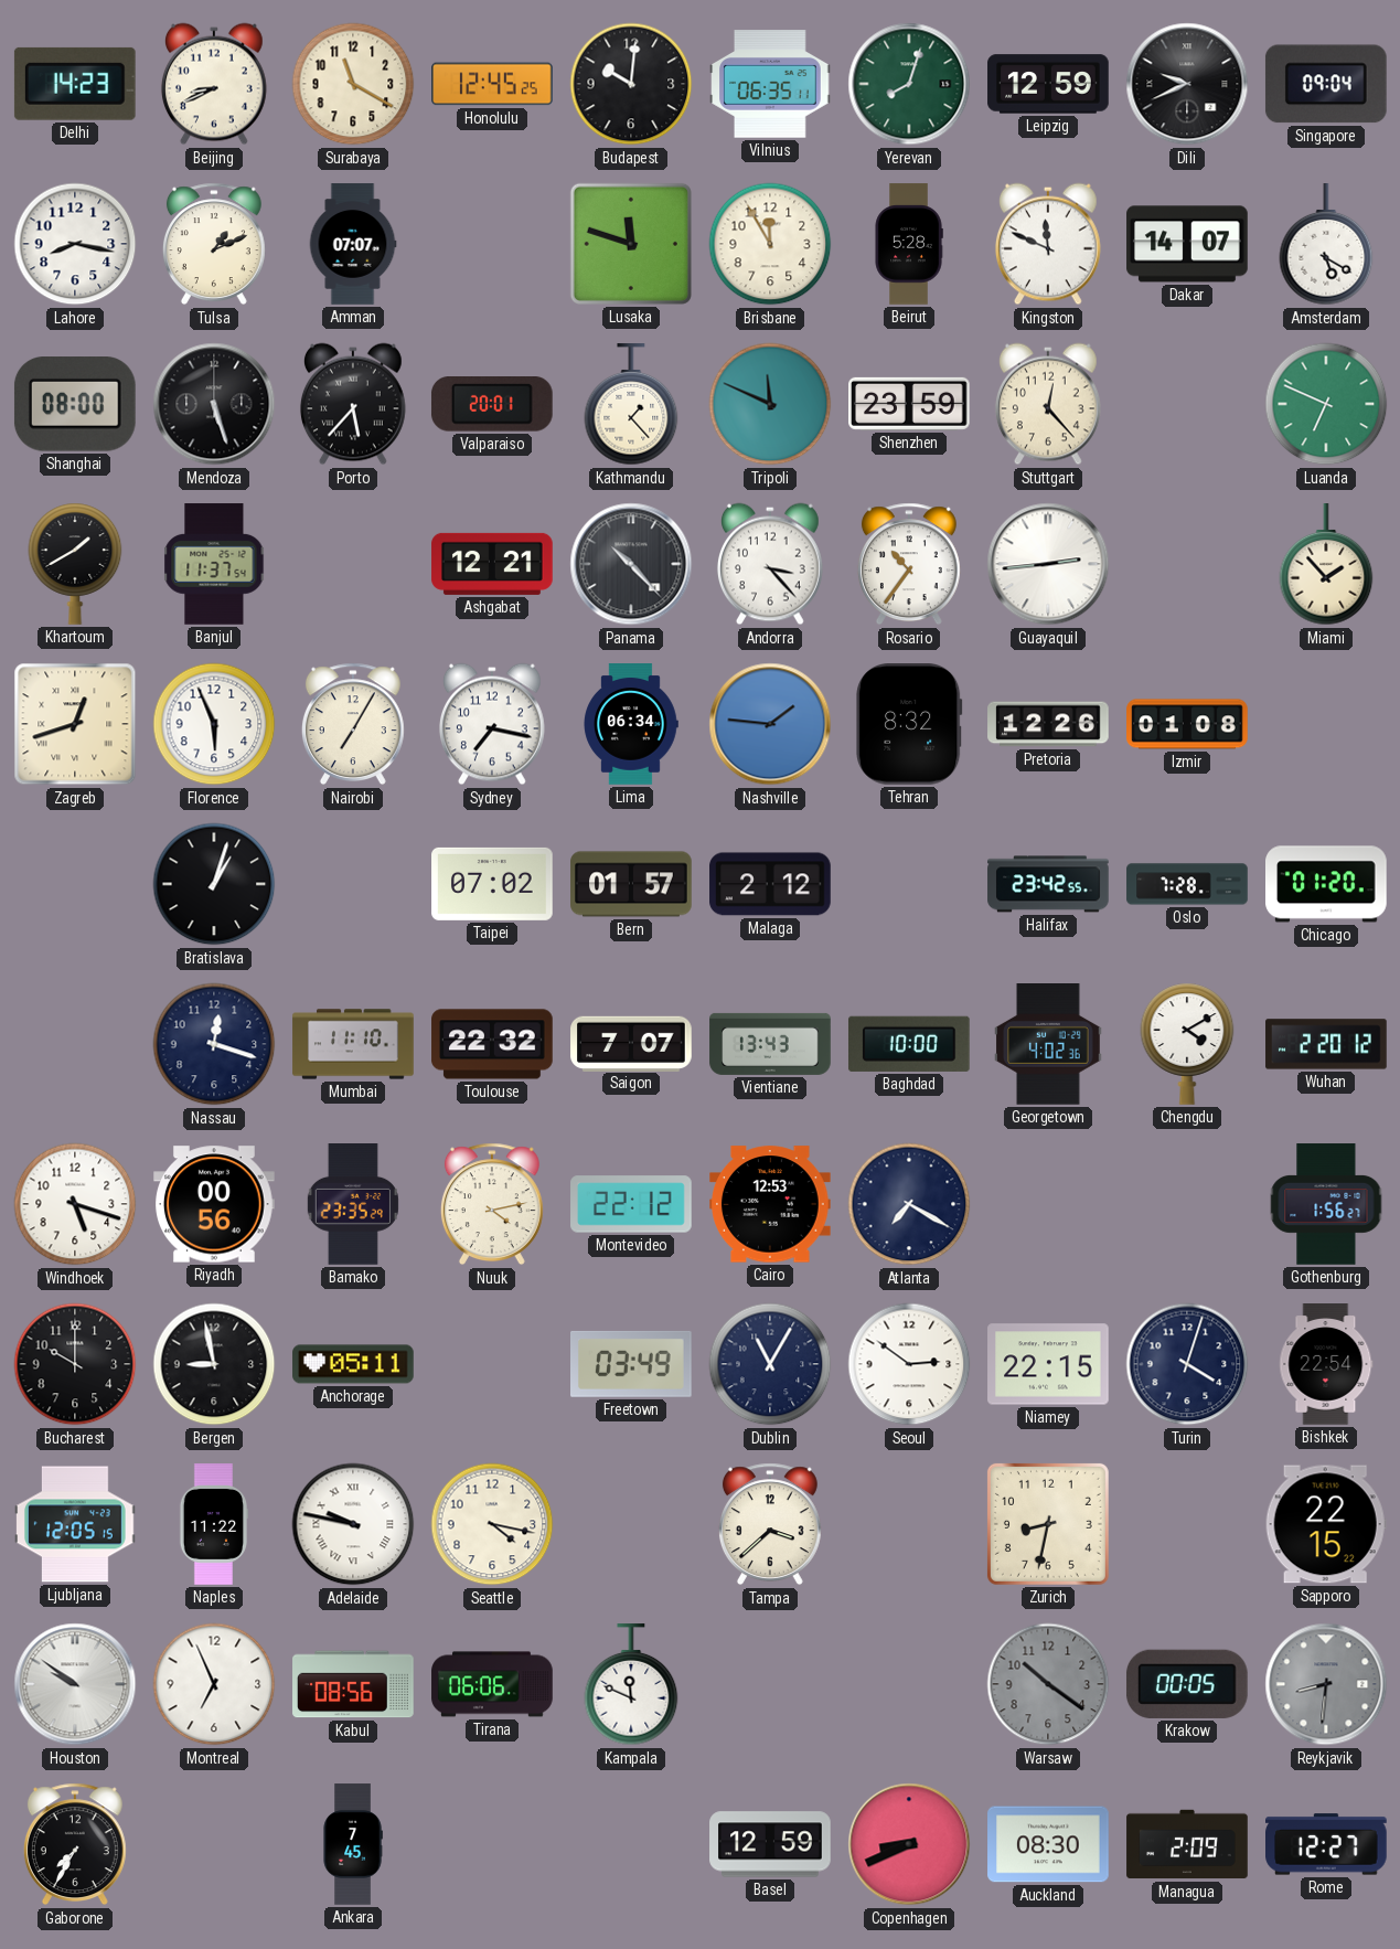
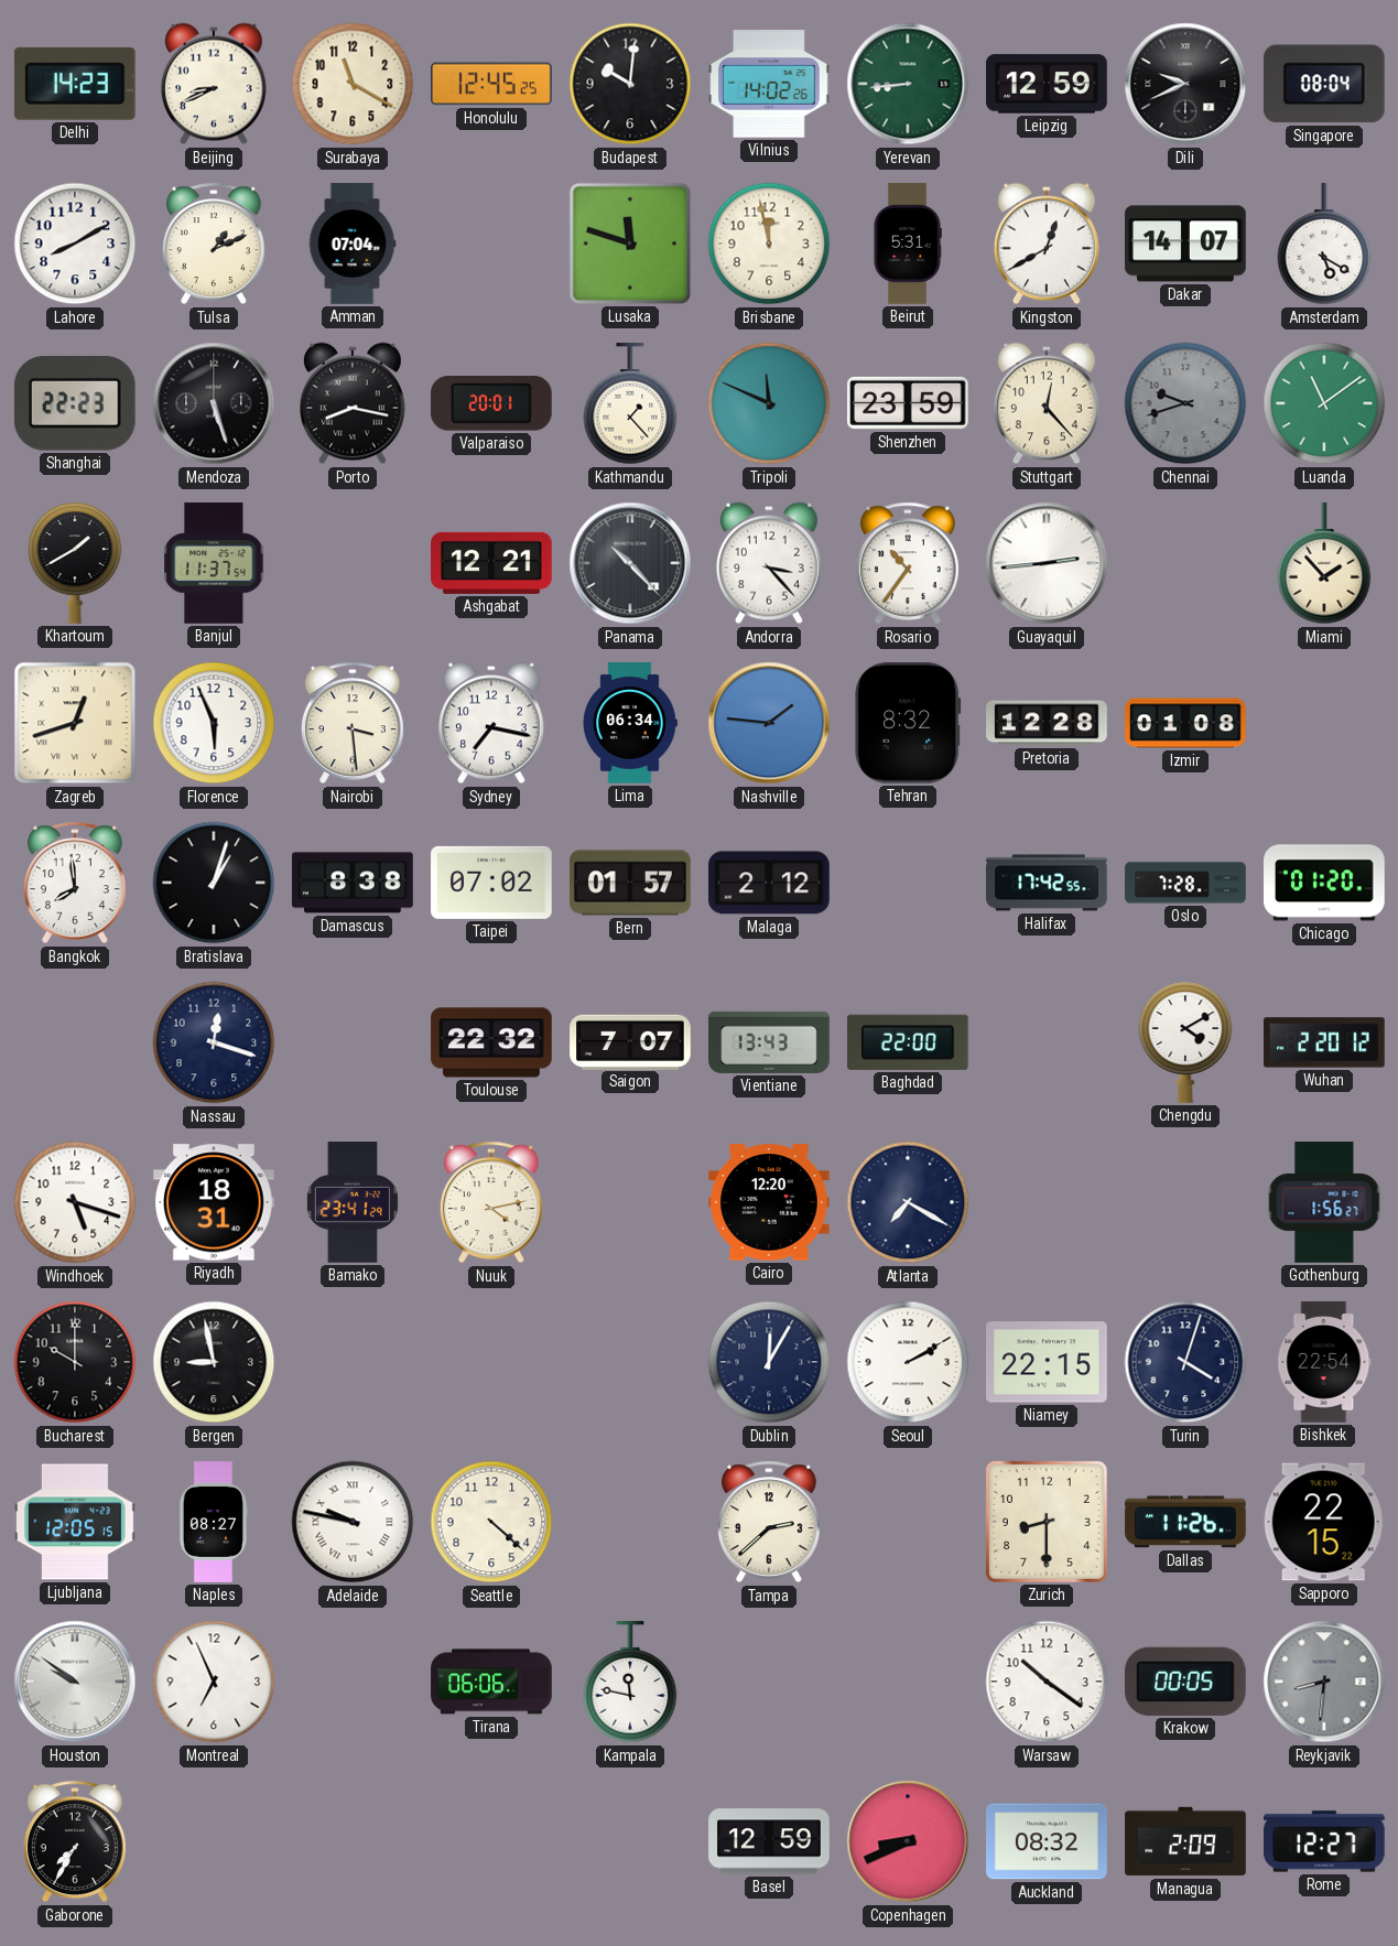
Vilnius: 06:35 -> 14:02
Yerevan: 8:03 -> 8:44
Singapore: 09:04 -> 08:04
Lahore: 8:17 -> 8:10
Amman: 07:07 -> 07:04
Brisbane: 11:55 -> 11:58
Beirut: 5:28 -> 5:31
Kingston: 11:49 -> 12:40
Shanghai: 08:00 -> 22:23
Porto: 5:37 -> 8:17
Chennai: none -> 9:42
Luanda: 6:49 -> 11:09
Nairobi: 7:05 -> 3:29
Pretoria: 12:26 -> 12:28
Bangkok: none -> 7:59
Damascus: none -> 8:38
Halifax: 23:42 -> 17:42
Mumbai: 11:10 -> none
Baghdad: 10:00 -> 22:00
Georgetown: 4:02 -> none
Riyadh: 00:56 -> 18:31
Bamako: 23:35 -> 23:41
Montevideo: 22:12 -> none
Cairo: 12:53 -> 12:20
Anchorage: 05:11 -> none
Freetown: 03:49 -> none
Dublin: 11:05 -> 12:05
Seoul: 2:51 -> 2:10
Naples: 11:22 -> 08:27
Seattle: 4:17 -> 4:22
Tampa: 3:38 -> 2:38
Zurich: 8:32 -> 8:30
Dallas: none -> 11:26
Kabul: 08:56 -> none
Kampala: 11:49 -> 11:47
Warsaw dial: grey -> white
Ankara: 7:45 -> none
Auckland: 08:30 -> 08:32
